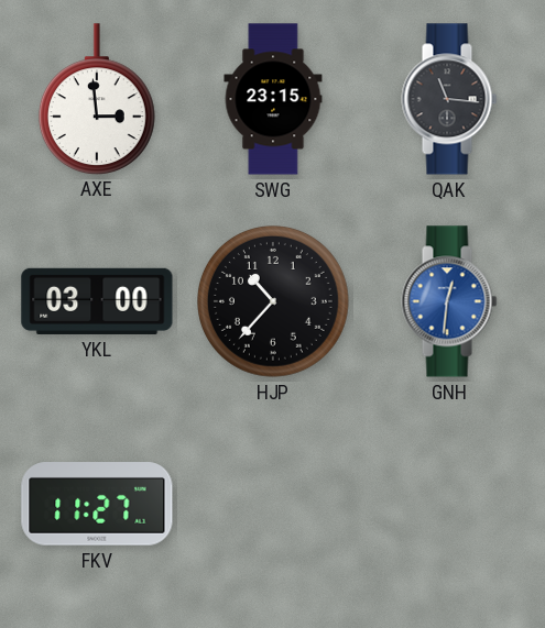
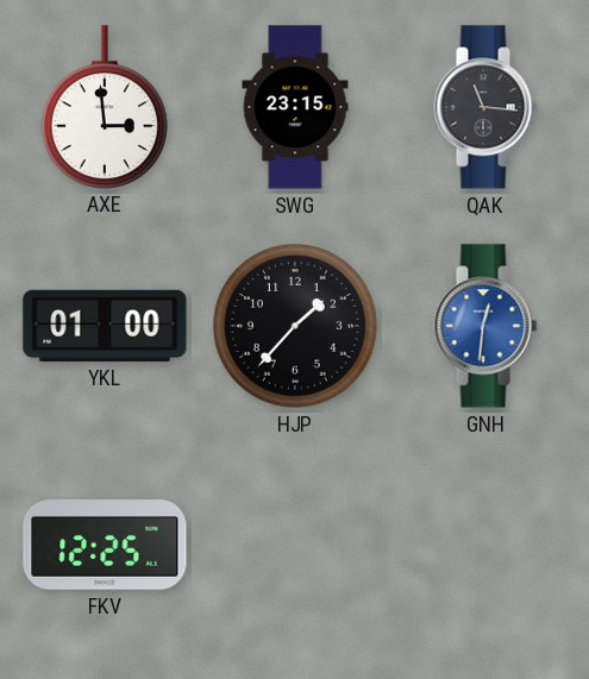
YKL: 03:00 -> 01:00
HJP: 10:37 -> 1:37
FKV: 11:27 -> 12:25
